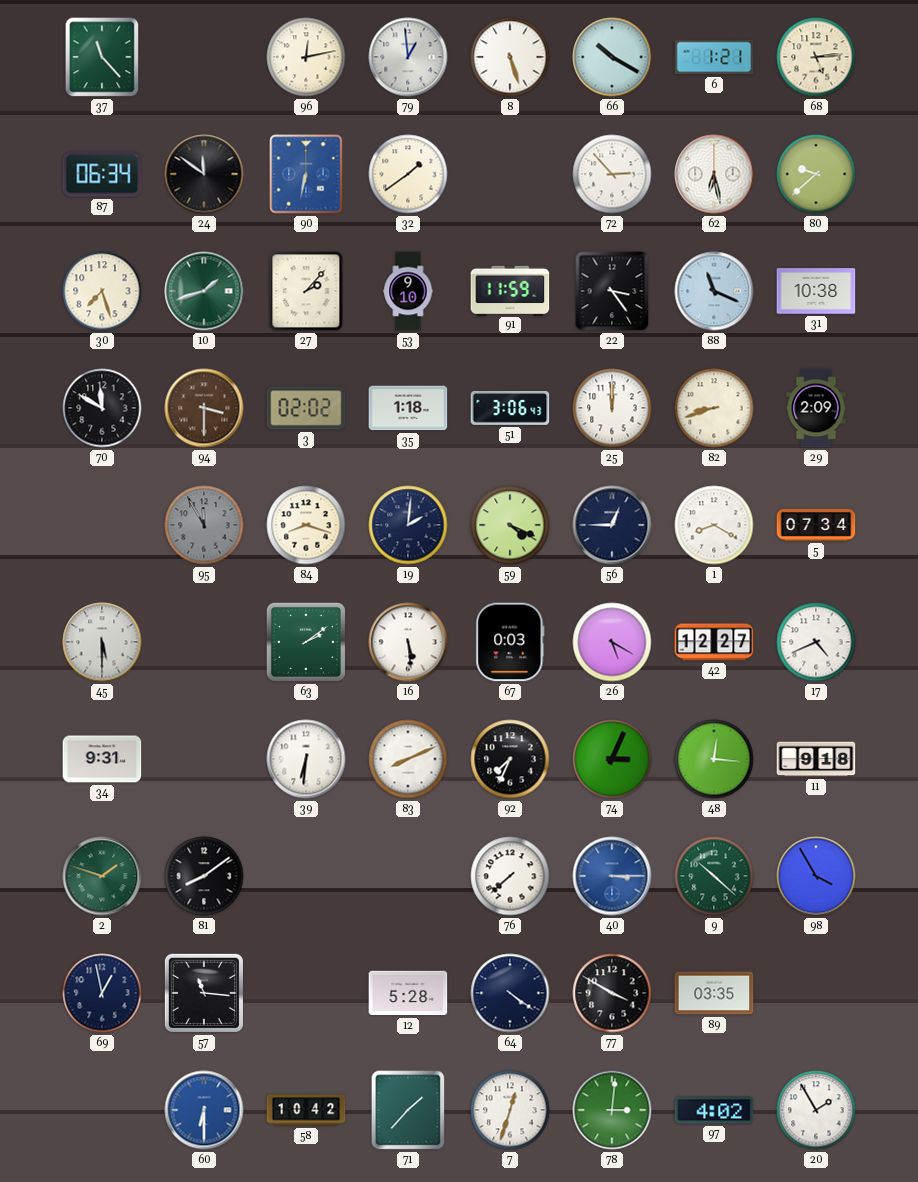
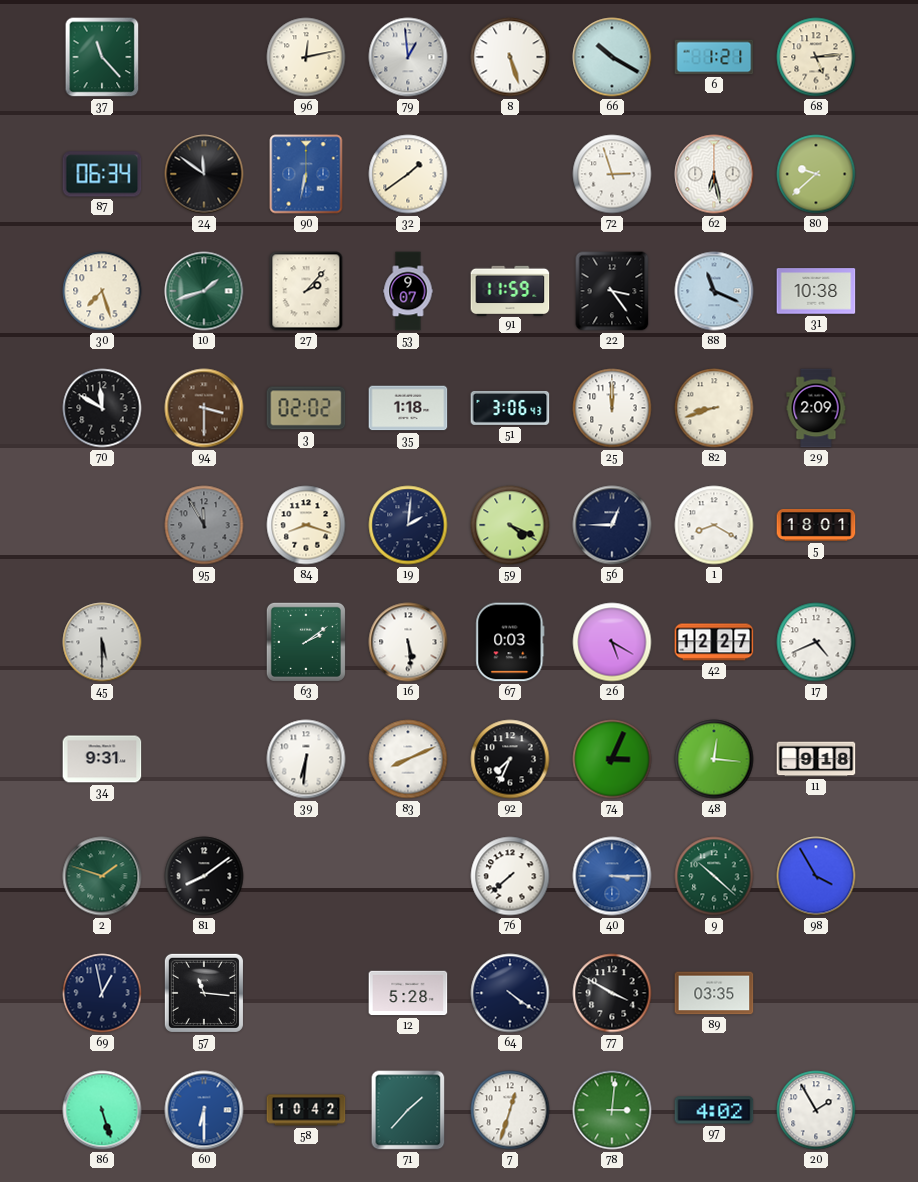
72: 2:53 -> 2:57
53: 9:10 -> 9:07
5: 07:34 -> 18:01
86: none -> 5:27
